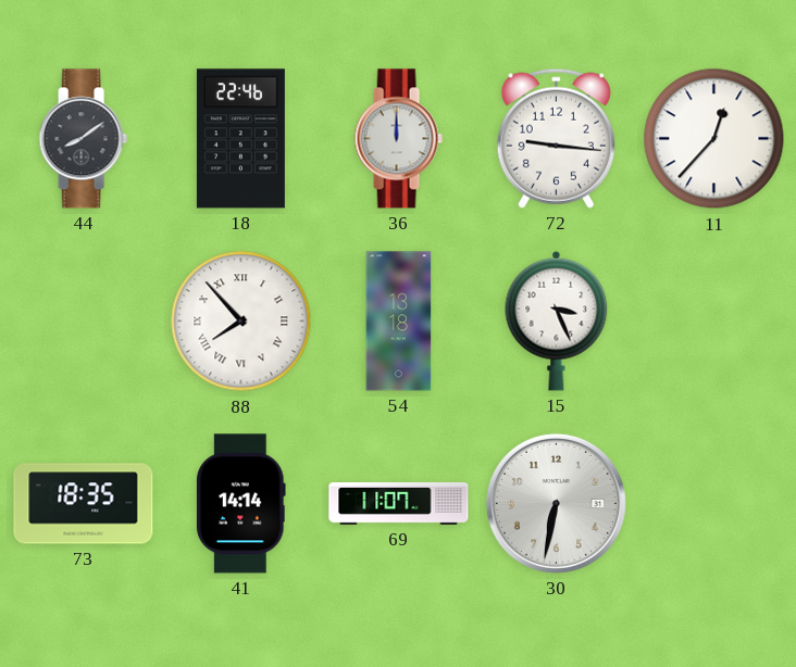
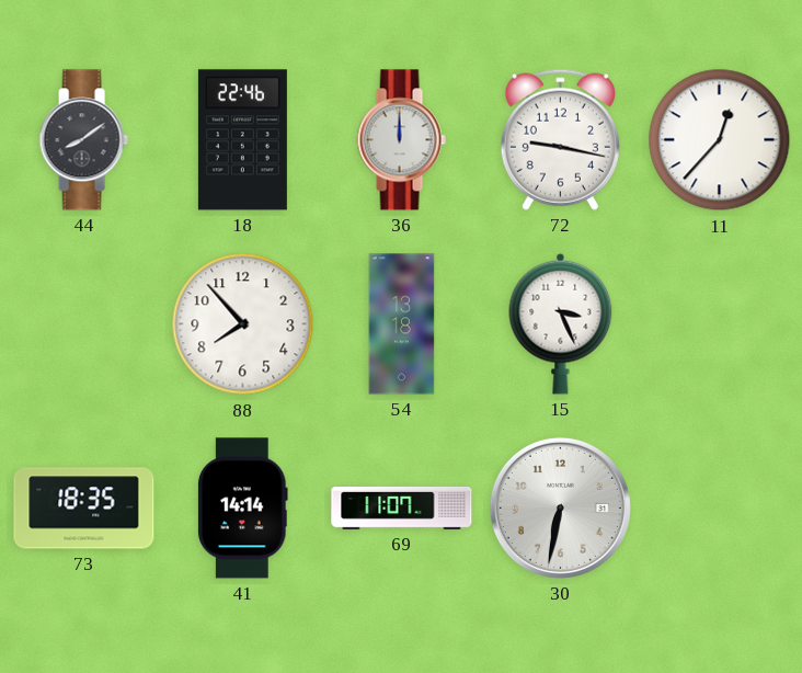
72: 9:16 -> 9:17
88 numerals: Roman -> Arabic
